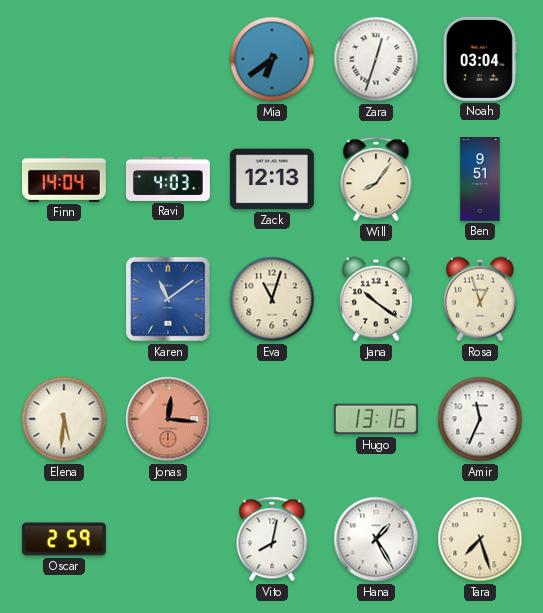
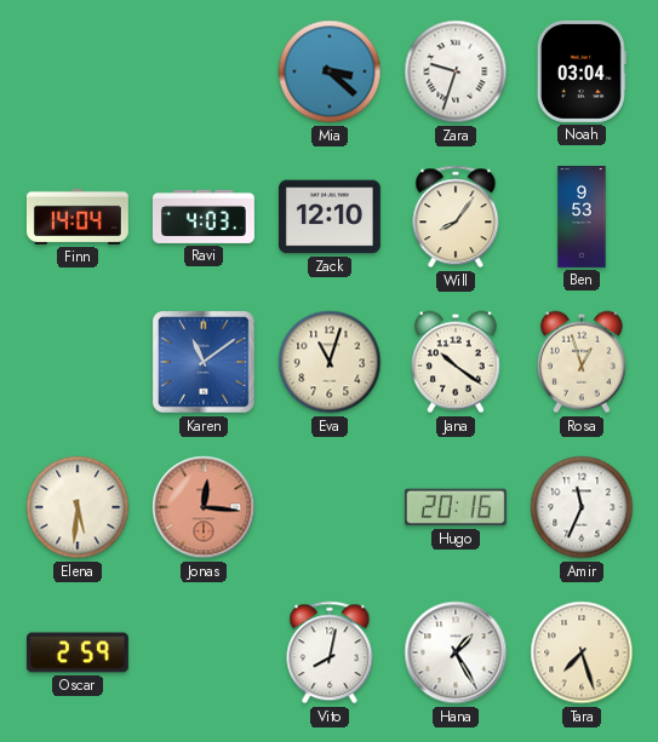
Mia: 6:39 -> 3:22
Zara: 12:33 -> 9:33
Zack: 12:13 -> 12:10
Ben: 9:51 -> 9:53
Hugo: 13:16 -> 20:16
